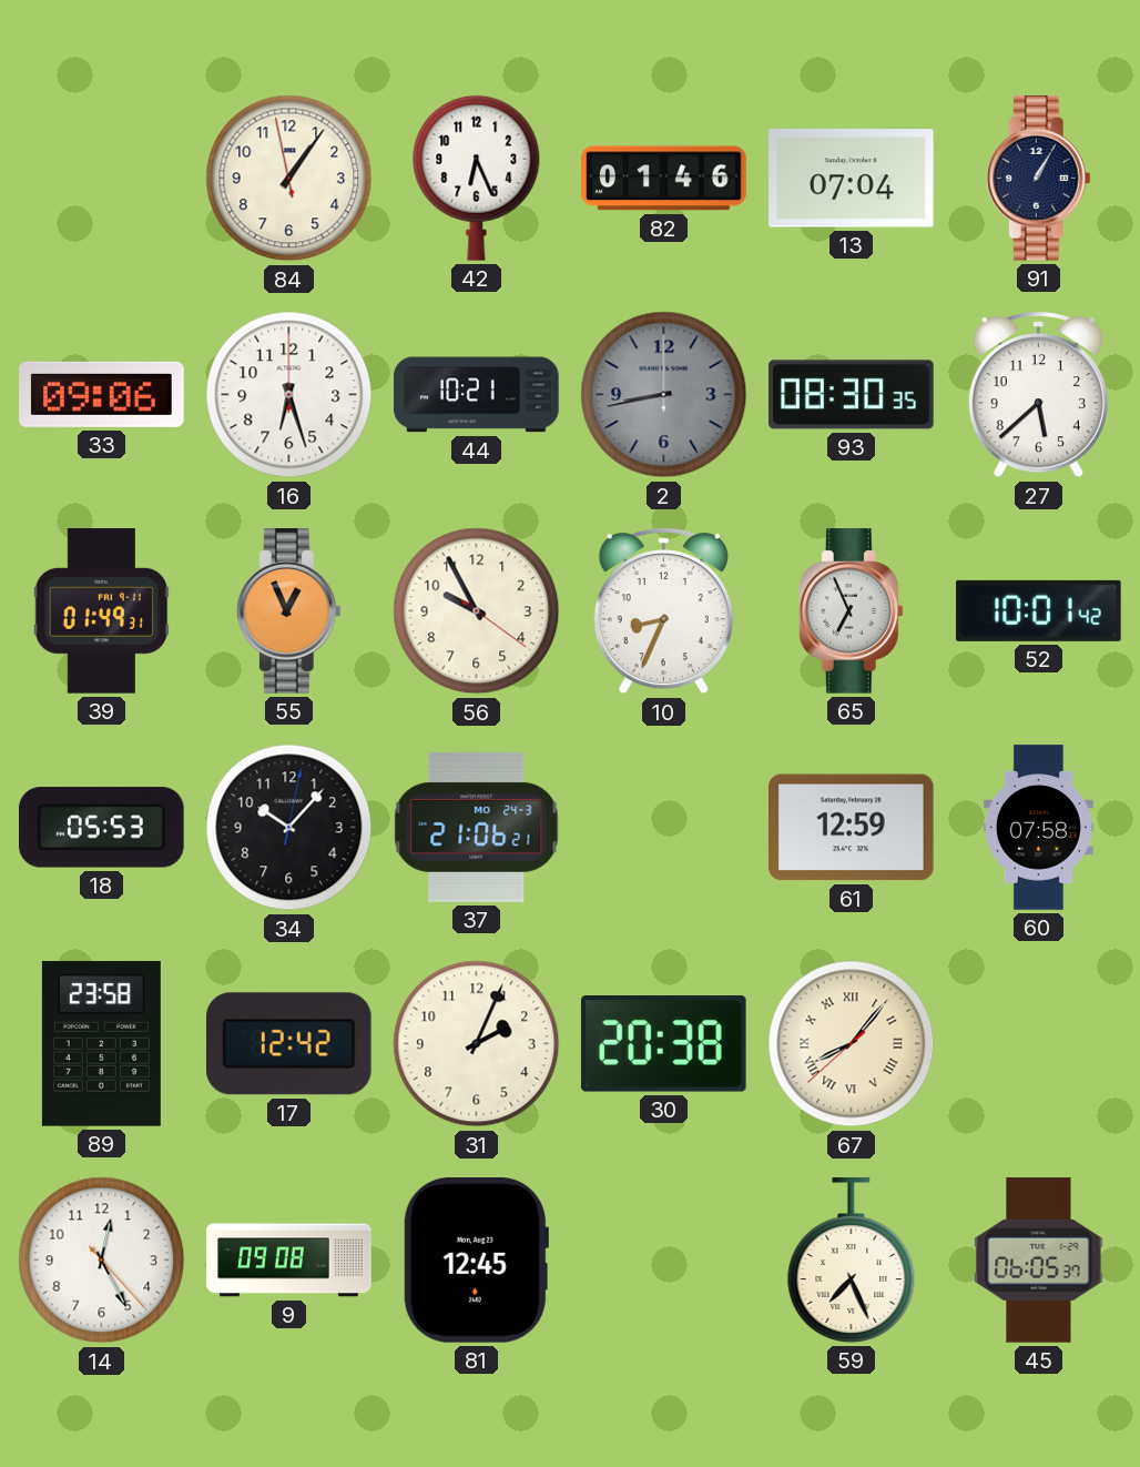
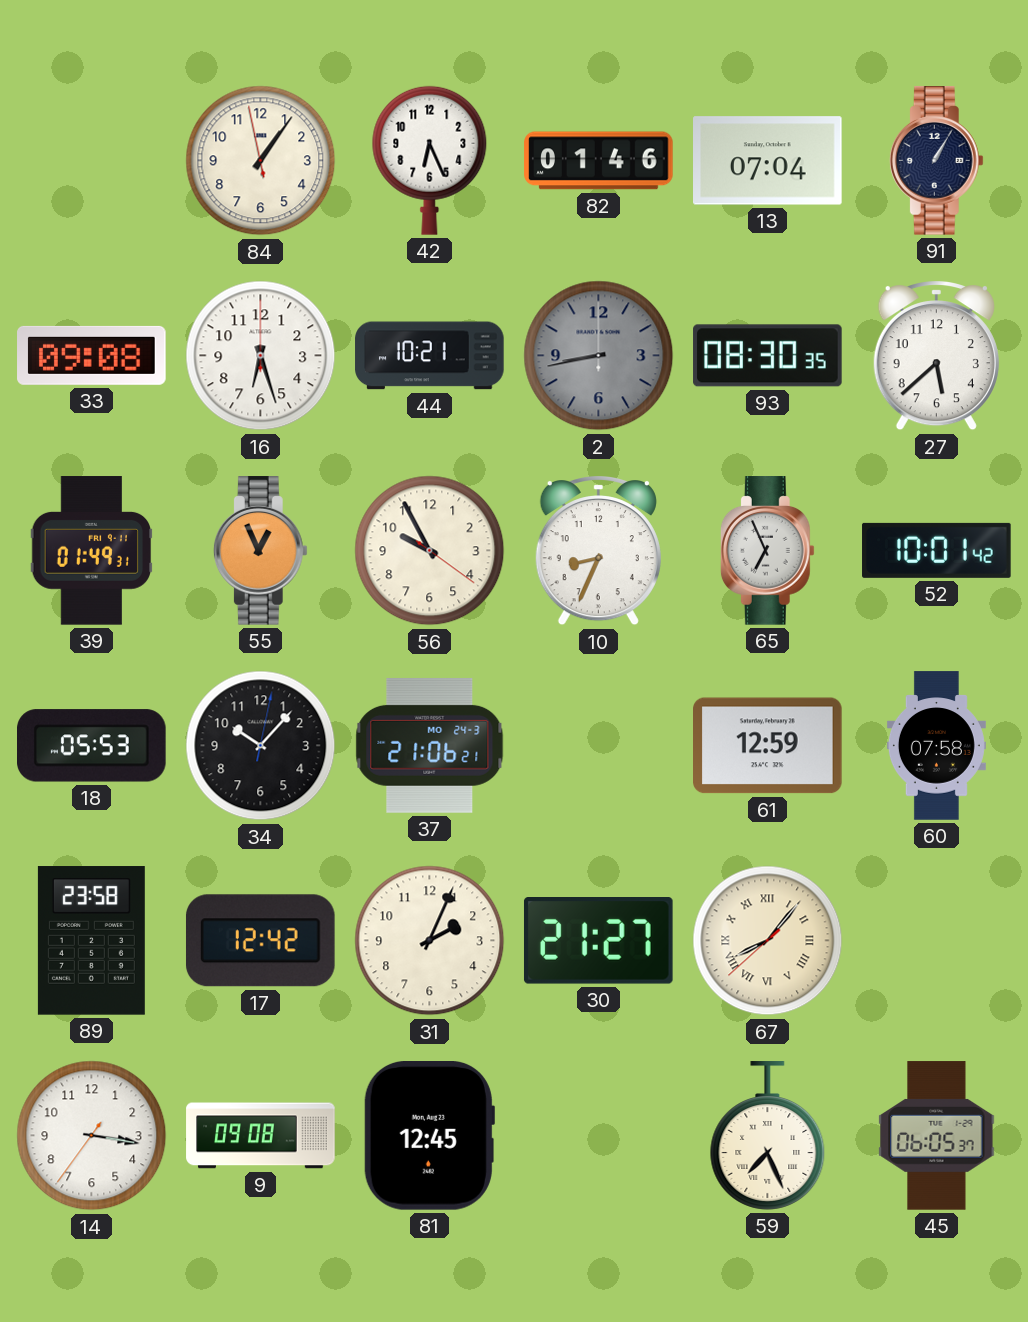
33: 09:06 -> 09:08
30: 20:38 -> 21:27
14: 12:25 -> 3:16
